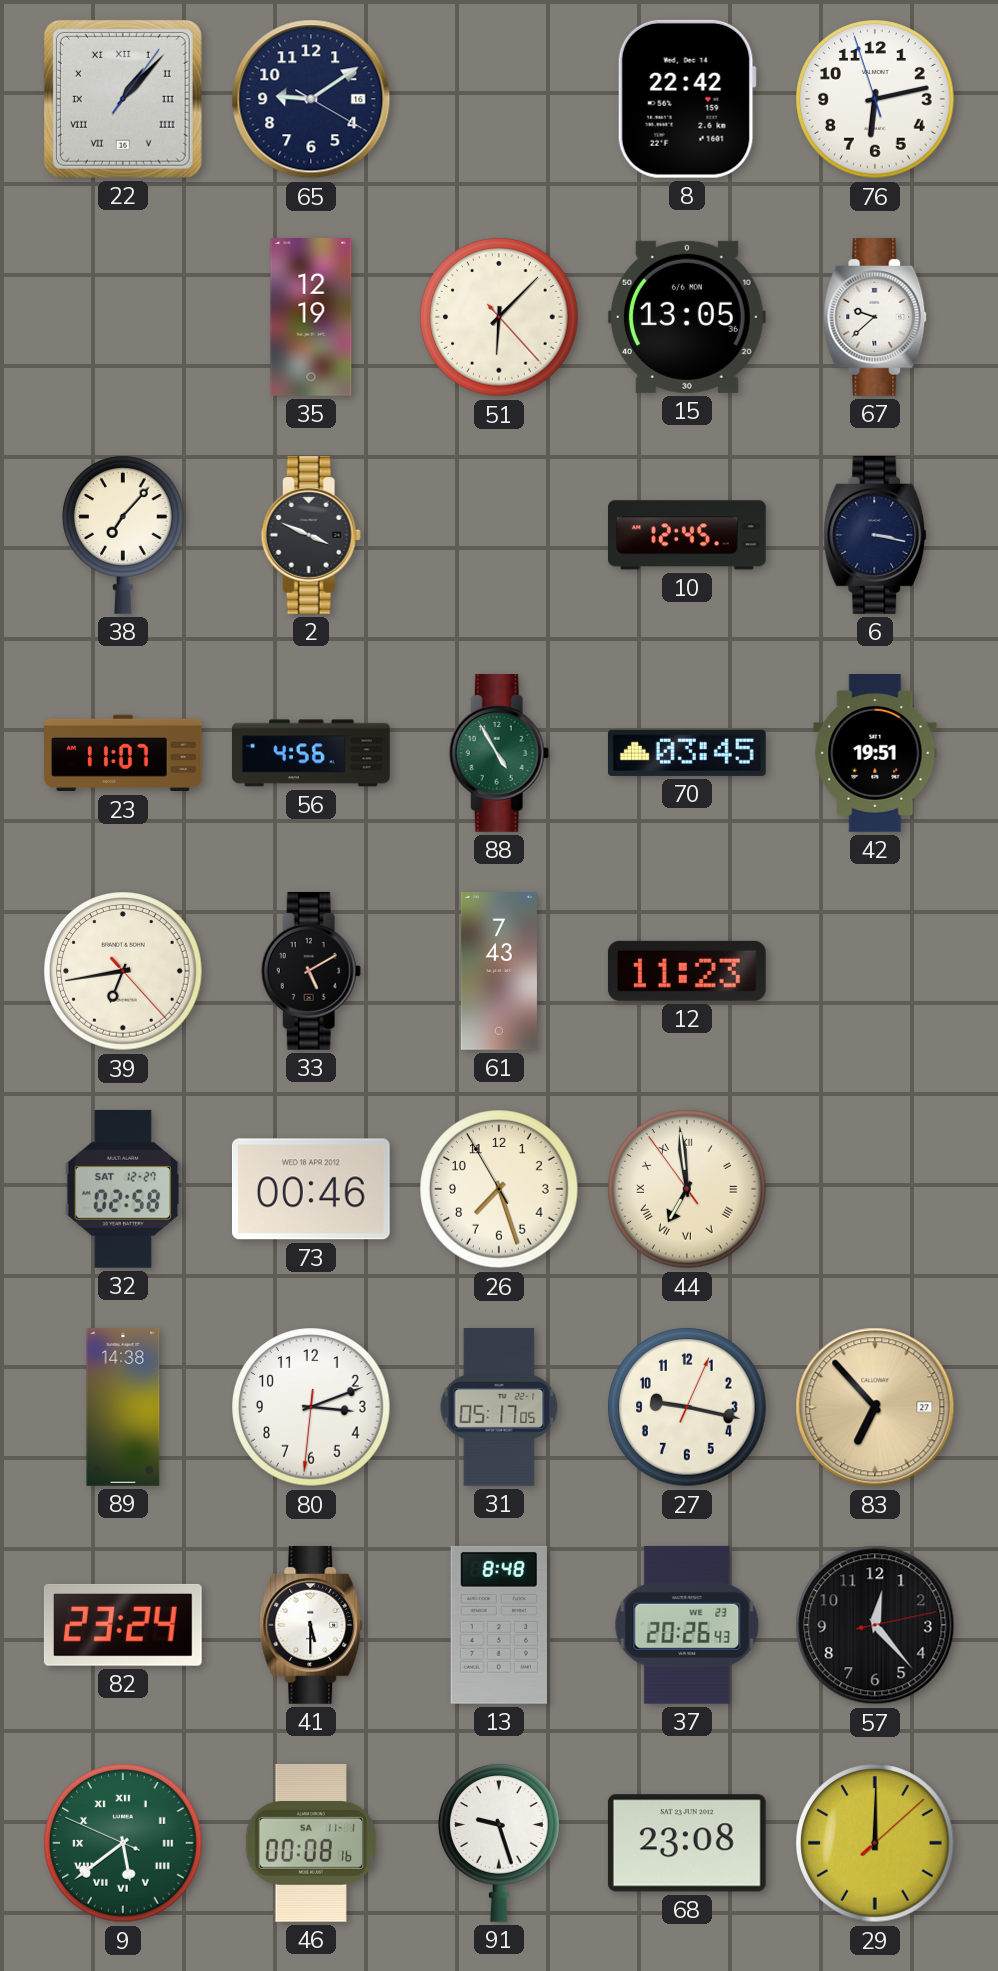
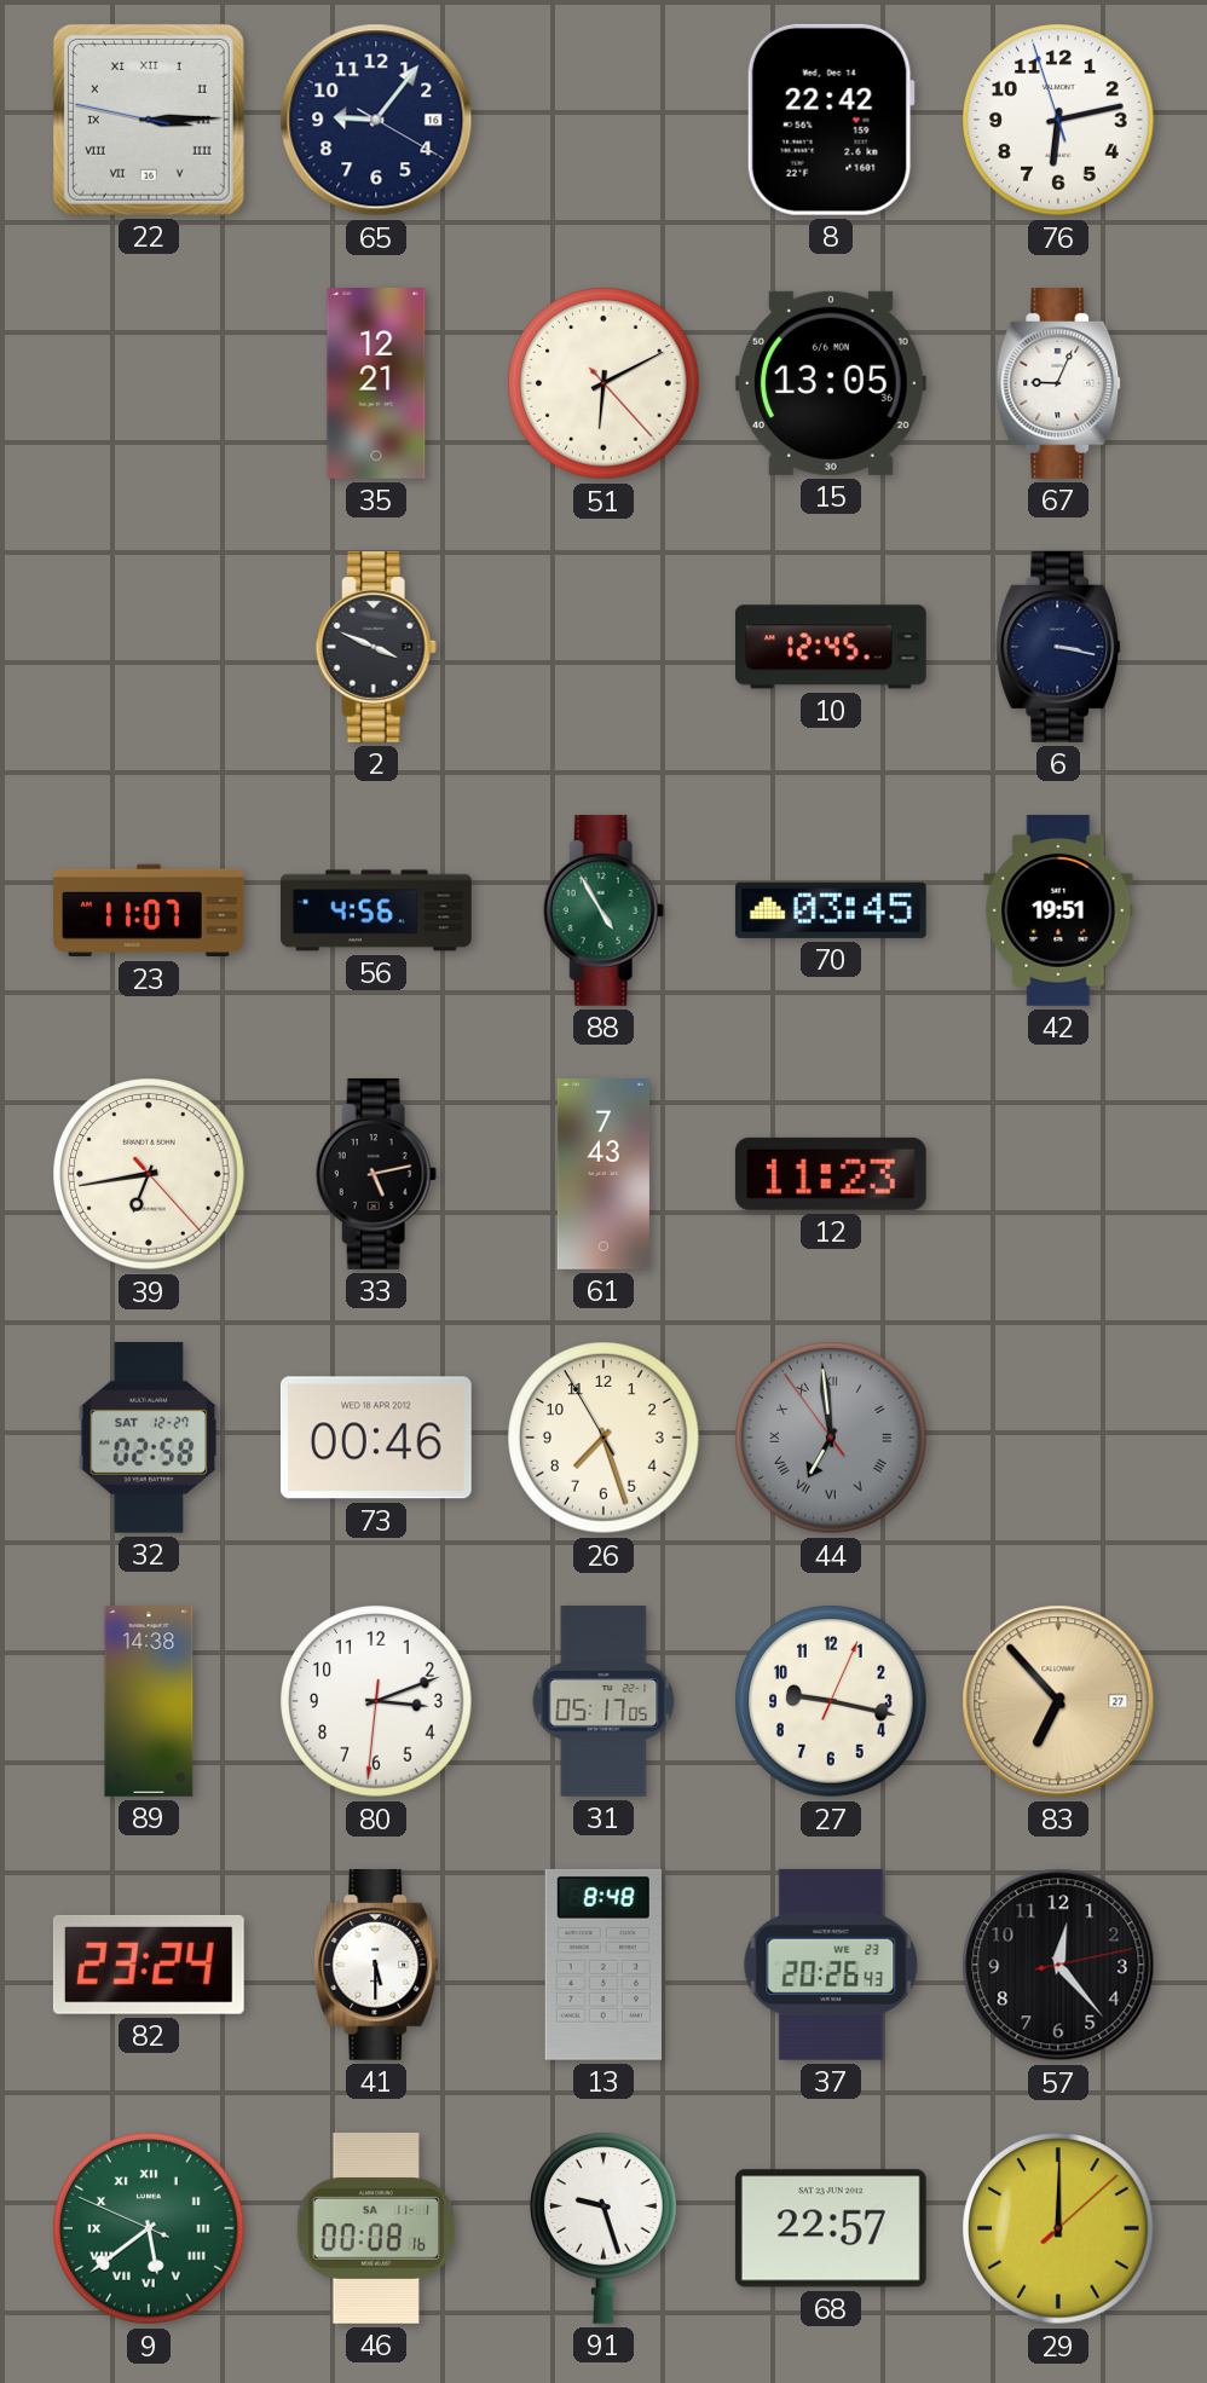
22: 1:07 -> 3:14
65: 9:09 -> 9:06
35: 12:19 -> 12:21
51: 6:07 -> 6:10
67: 9:38 -> 9:04
38: 7:07 -> none
33: 5:10 -> 5:13
44 dial: cream -> grey
68: 23:08 -> 22:57
